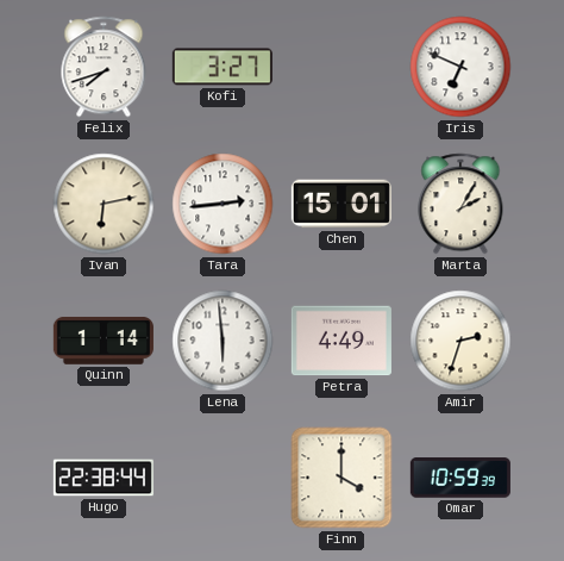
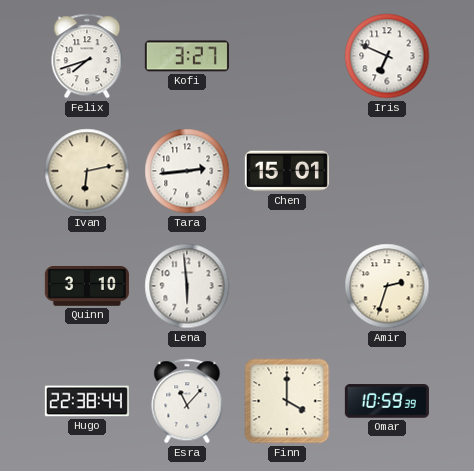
Marta: 2:05 -> none
Quinn: 1:14 -> 3:10
Petra: 4:49 -> none
Esra: none -> 11:07
